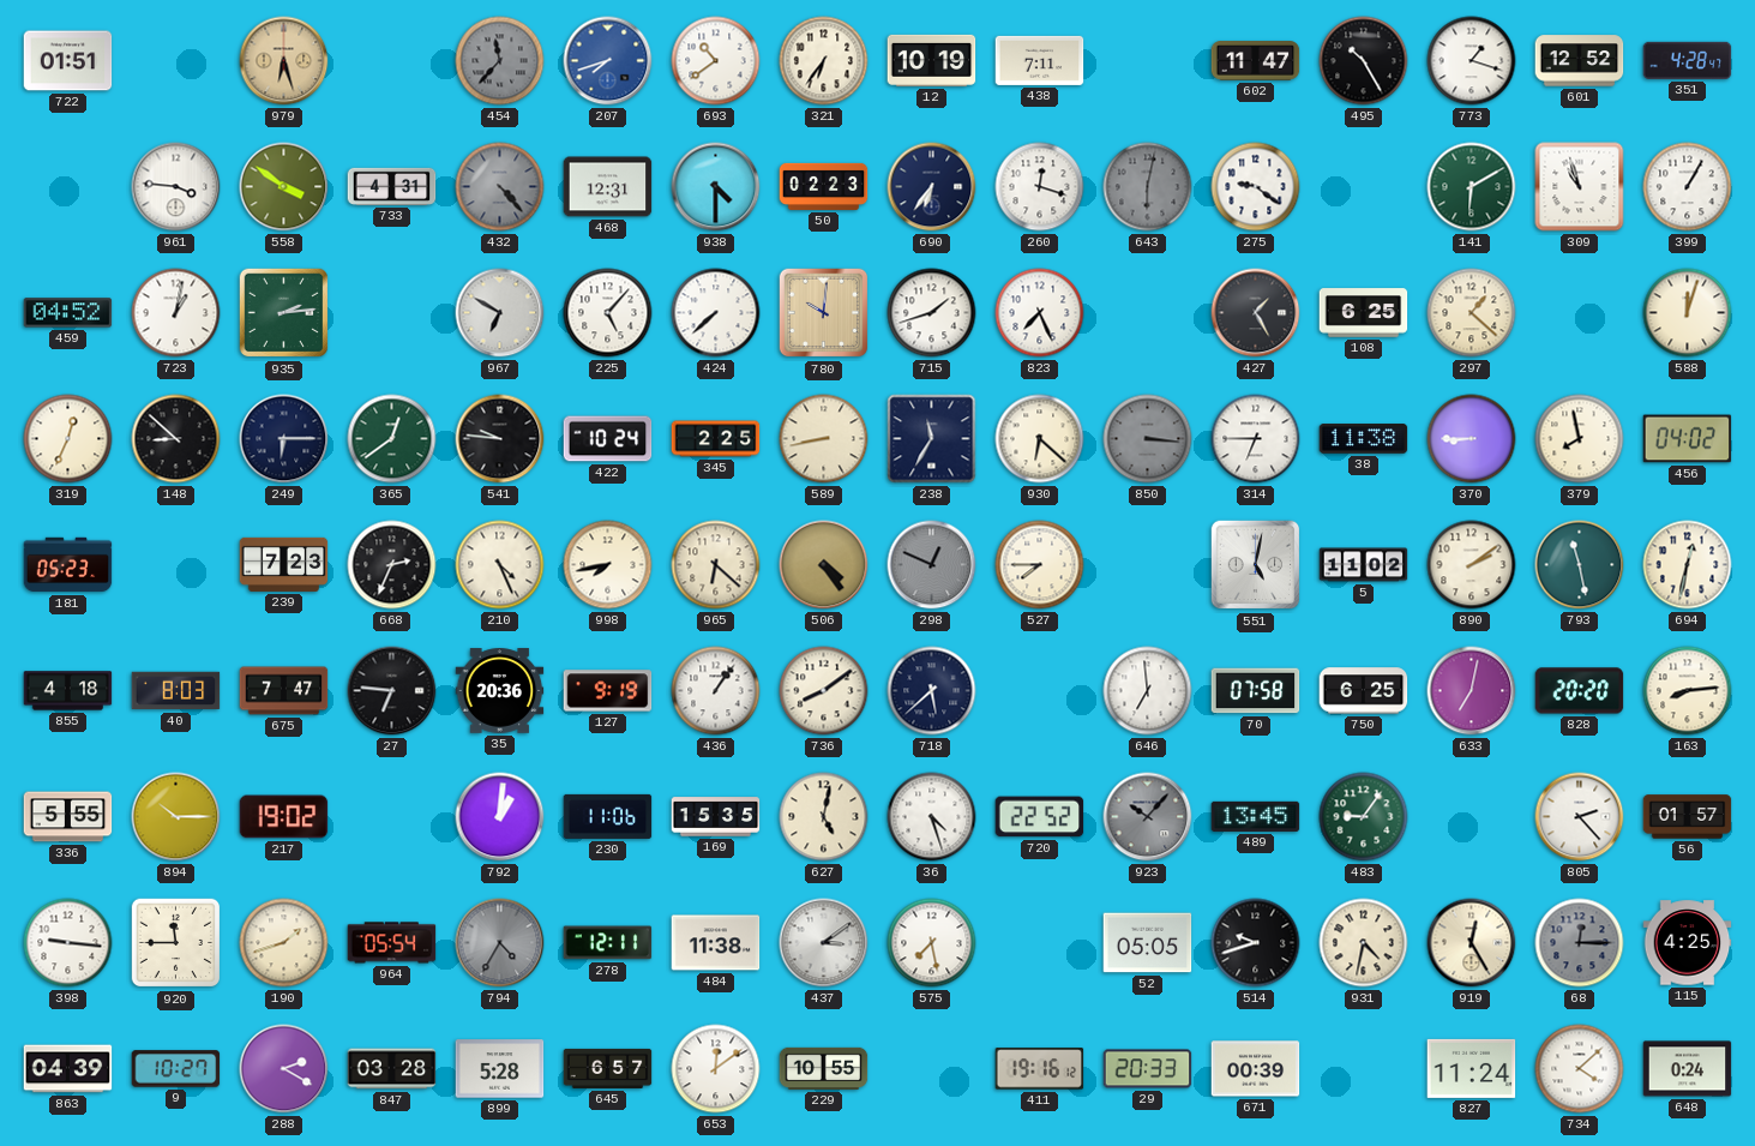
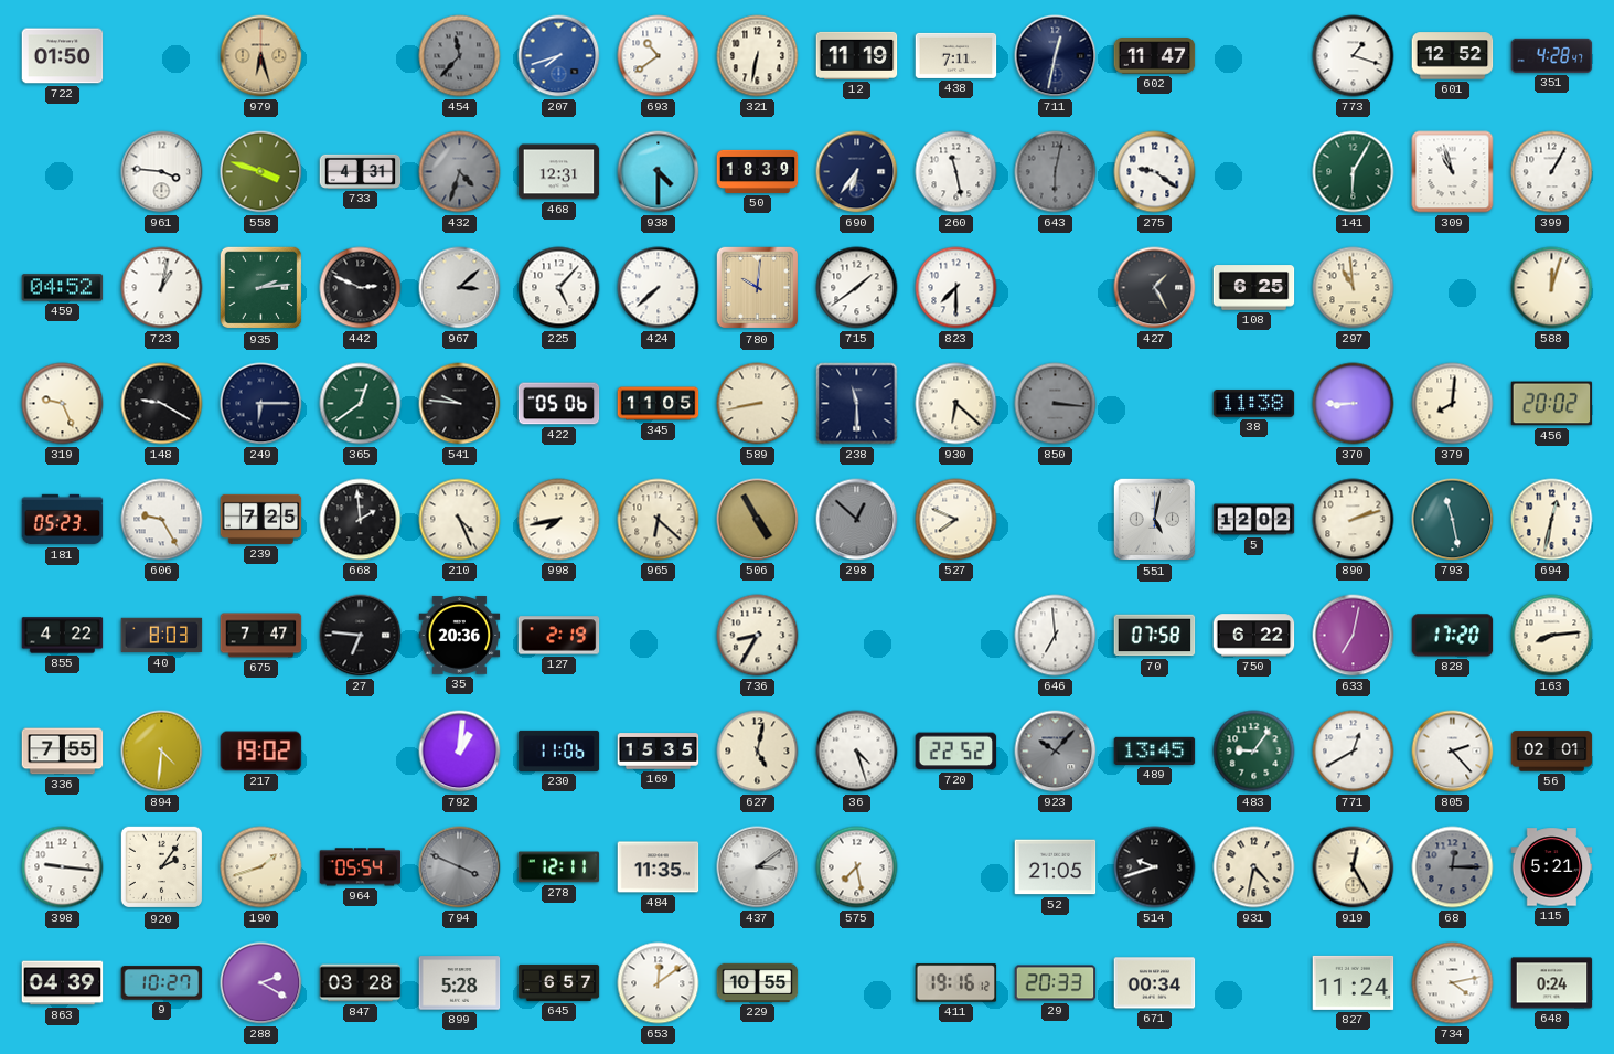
722: 01:51 -> 01:50
321: 6:36 -> 6:32
12: 10:19 -> 11:19
711: none -> 12:32
495: 10:25 -> none
558: 3:51 -> 3:48
432: 4:23 -> 4:33
50: 02:23 -> 18:39
260: 12:18 -> 11:28
141: 6:10 -> 6:05
442: none -> 2:49
967: 6:50 -> 3:08
715: 1:42 -> 1:39
823: 7:26 -> 7:30
297: 1:22 -> 10:59
319: 12:34 -> 9:26
148: 8:52 -> 9:20
422: 10:24 -> 05:06
345: 2:25 -> 11:05
238: 11:35 -> 11:30
314: 6:45 -> none
379: 7:58 -> 8:01
456: 04:02 -> 20:02
606: none -> 9:25
239: 7:23 -> 7:25
668: 2:34 -> 1:59
506: 4:24 -> 4:55
298: 12:49 -> 12:52
527: 7:45 -> 7:49
5: 11:02 -> 12:02
890: 2:09 -> 2:12
855: 4:18 -> 4:22
127: 9:19 -> 2:19
436: 1:06 -> none
736: 8:09 -> 8:35
718: 5:38 -> none
750: 6:25 -> 6:22
828: 20:20 -> 17:20
336: 5:55 -> 7:55
894: 10:15 -> 4:31
771: none -> 12:40
56: 01:57 -> 02:01
920: 11:45 -> 2:06
794: 4:35 -> 3:49
484: 11:38 -> 11:35
52: 05:05 -> 21:05
115: 4:25 -> 5:21
671: 00:39 -> 00:34
734: 4:08 -> 4:13
